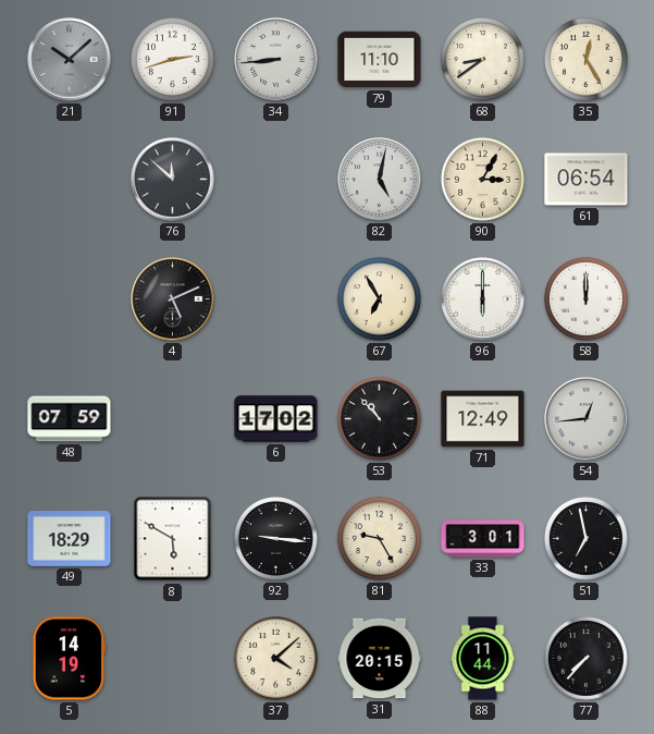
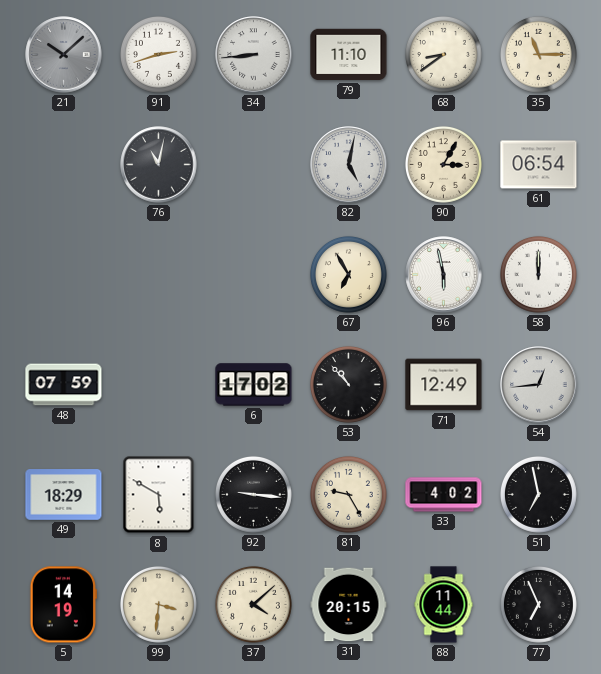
35: 12:25 -> 11:15
76: 11:52 -> 11:02
4: 5:11 -> none
96: 6:00 -> 5:58
33: 3:01 -> 4:02
99: none -> 3:31
77: 7:37 -> 6:56
